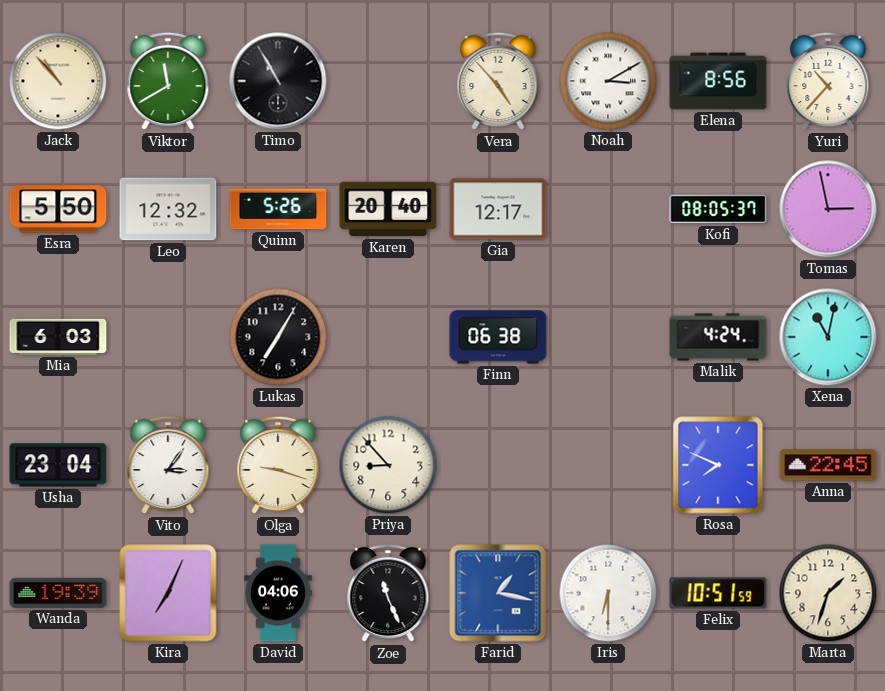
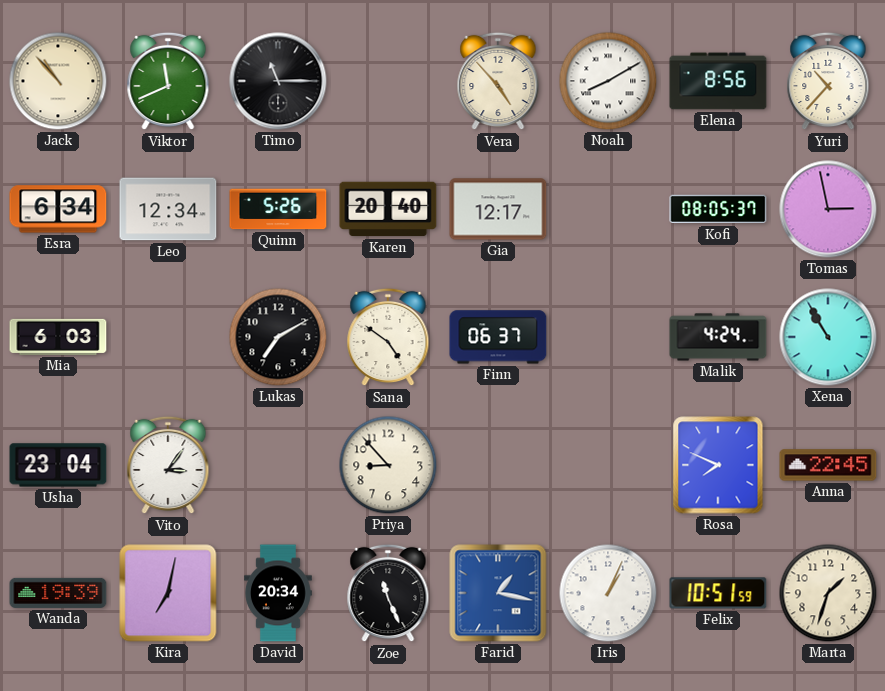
Viktor: 11:40 -> 11:41
Timo: 10:55 -> 11:15
Noah: 3:10 -> 8:10
Esra: 5:50 -> 6:34
Leo: 12:32 -> 12:34
Lukas: 7:05 -> 7:10
Sana: none -> 4:51
Finn: 06:38 -> 06:37
Xena: 11:02 -> 10:55
Olga: 9:18 -> none
Kira: 7:04 -> 7:02
David: 04:06 -> 20:34
Iris: 6:30 -> 1:04
